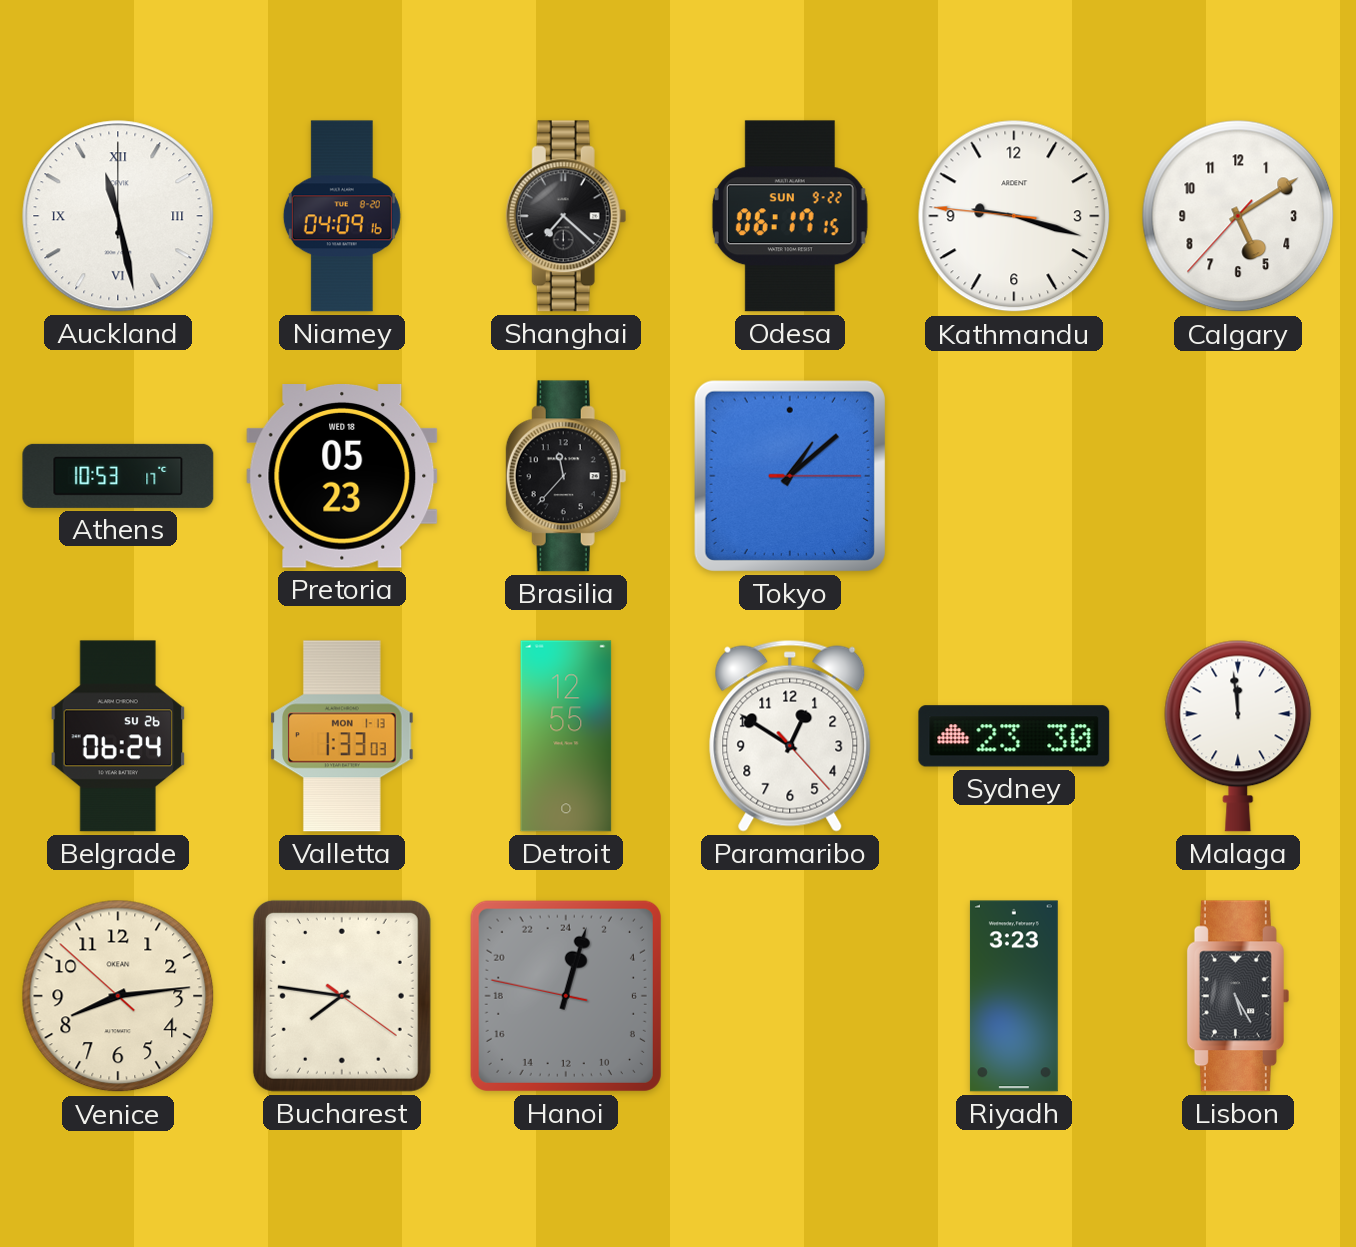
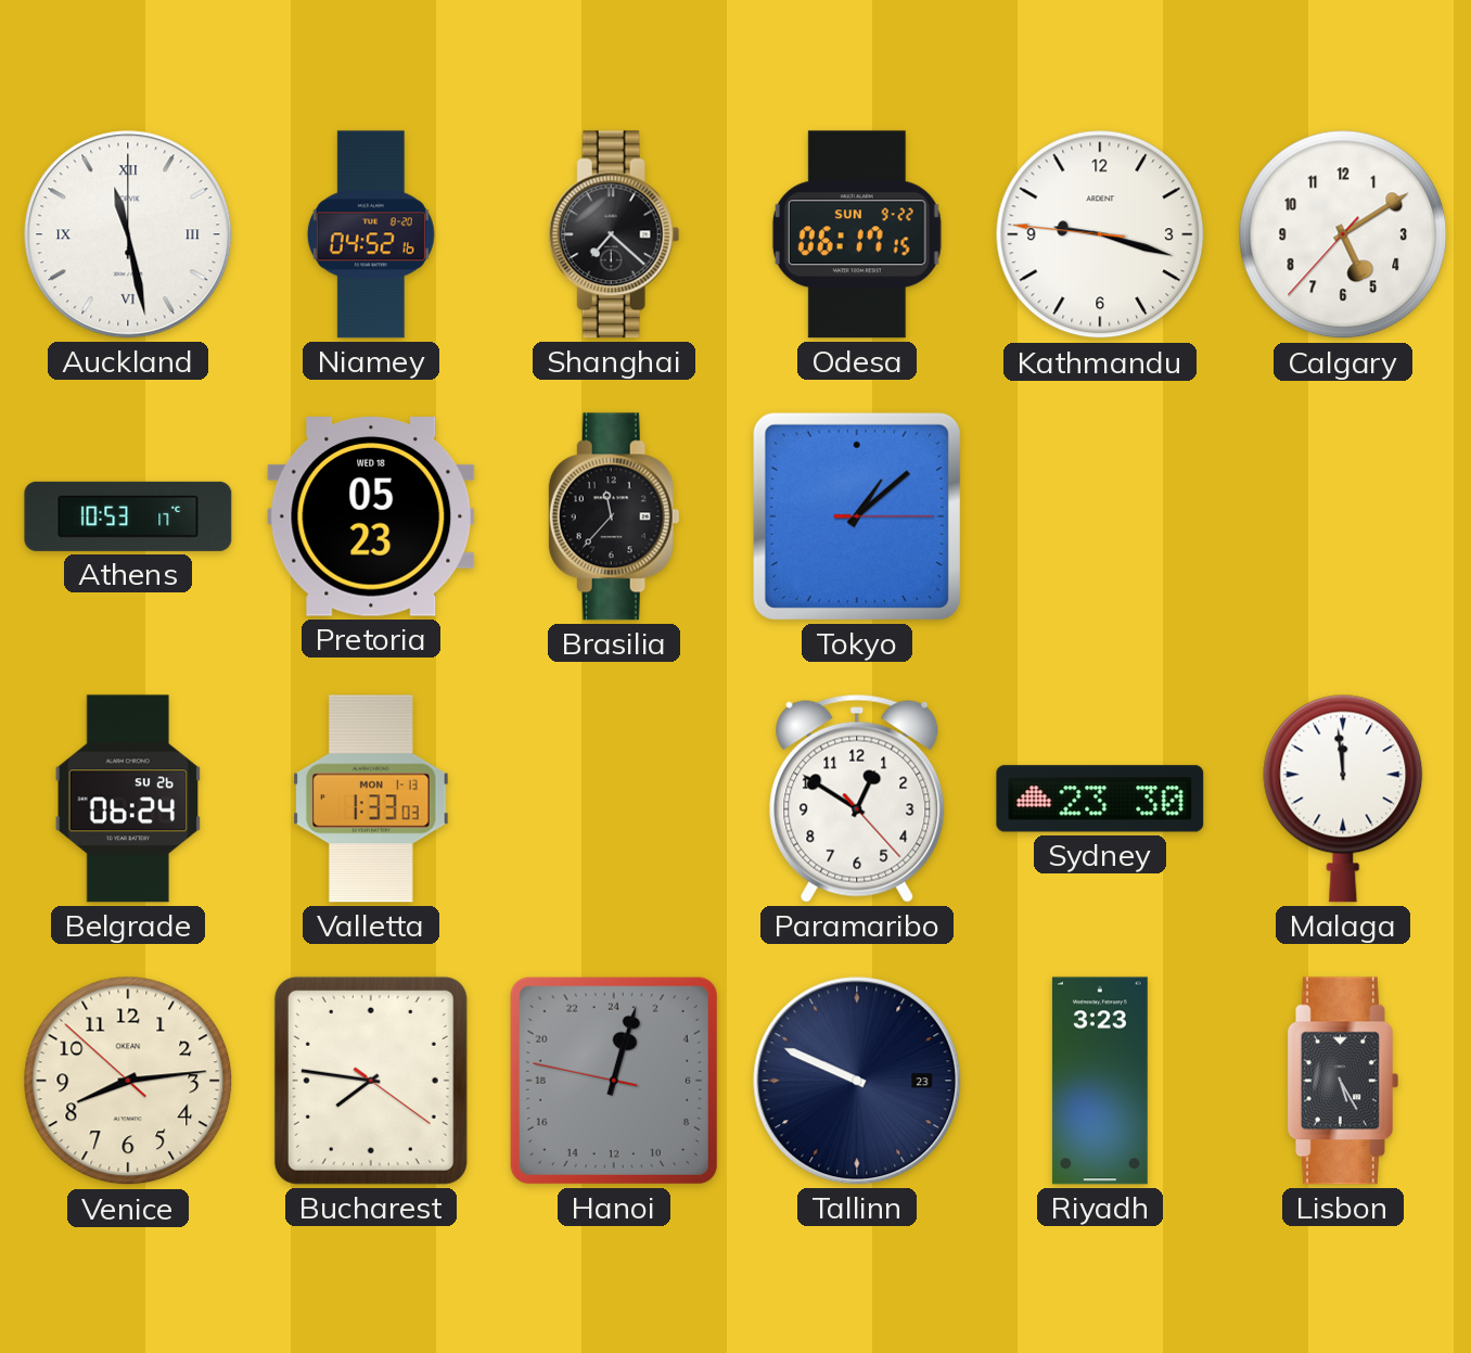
Niamey: 04:09 -> 04:52
Detroit: 12:55 -> none
Tallinn: none -> 9:49
